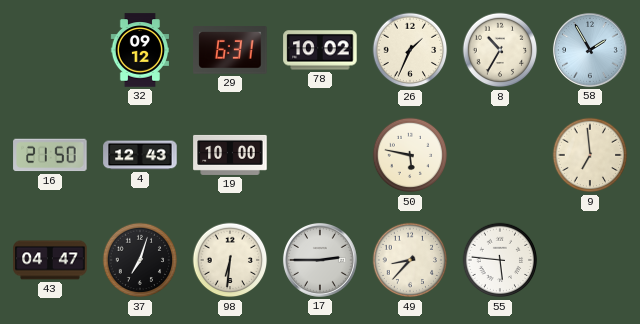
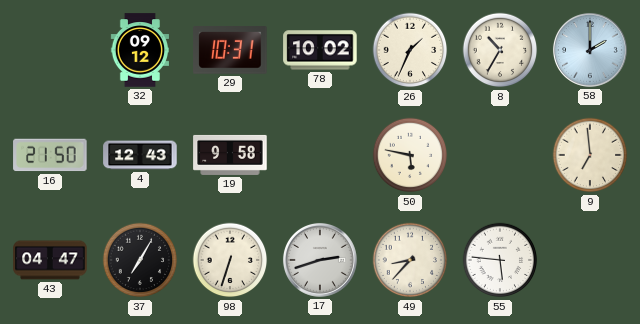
29: 6:31 -> 10:31
58: 1:55 -> 2:00
19: 10:00 -> 9:58
37: 7:03 -> 7:05
98: 6:31 -> 6:33
17: 2:45 -> 2:42
